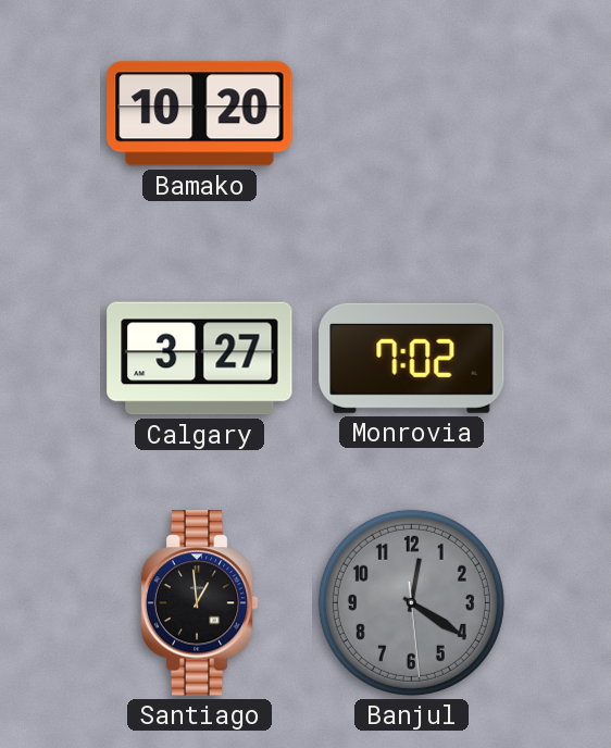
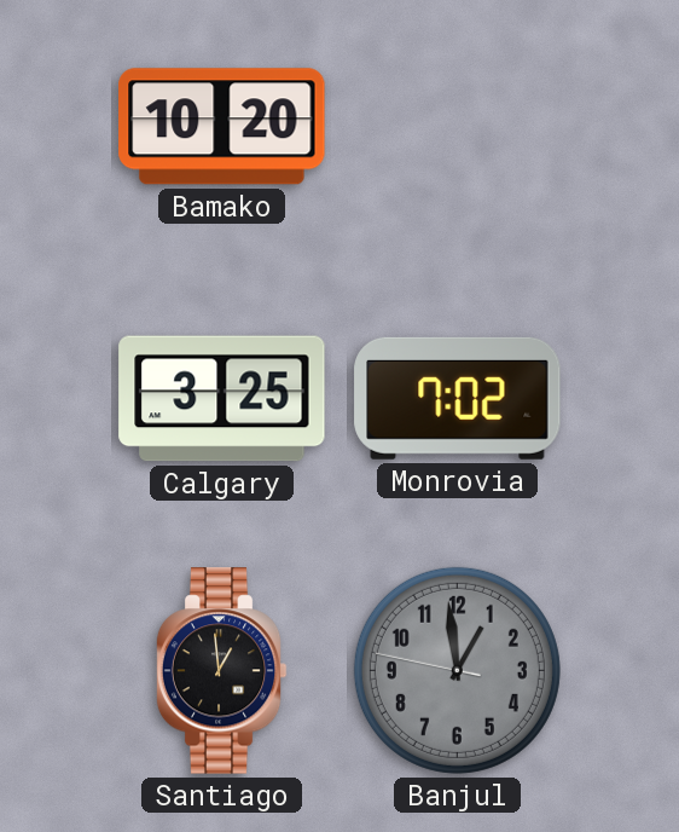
Calgary: 3:27 -> 3:25
Banjul: 12:20 -> 12:58
